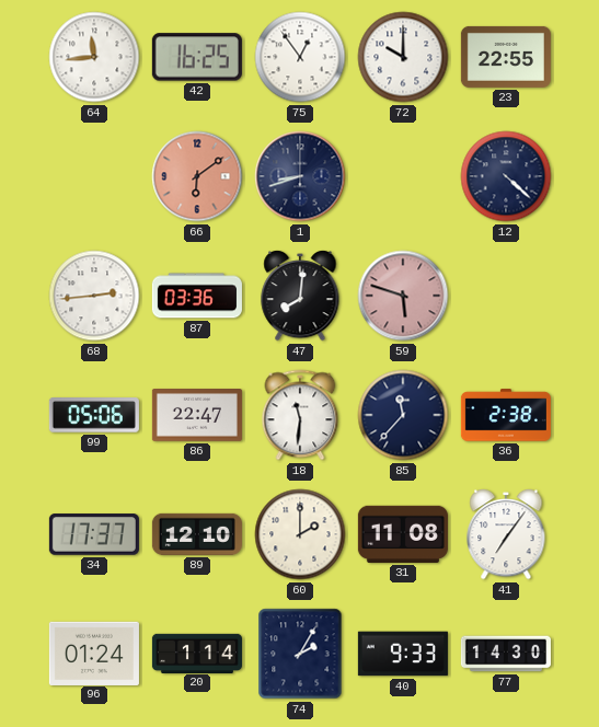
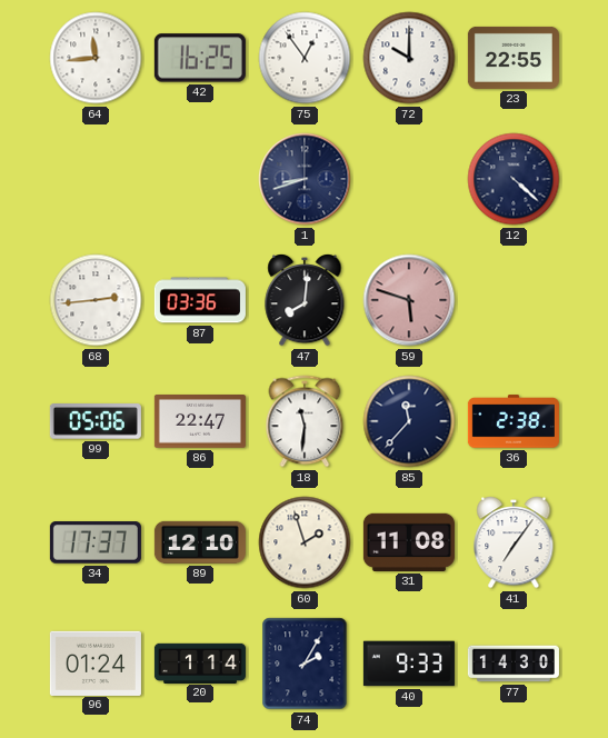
66: 6:09 -> none
60: 2:00 -> 1:57
